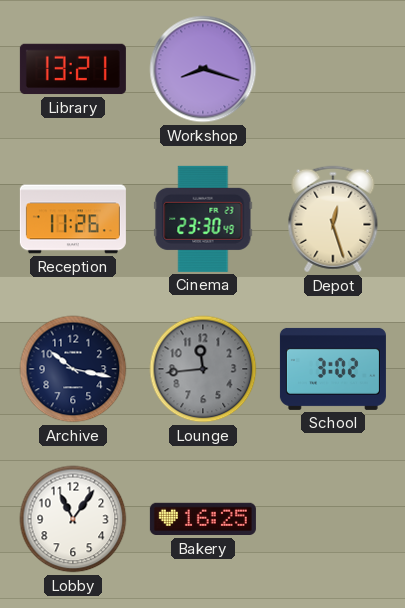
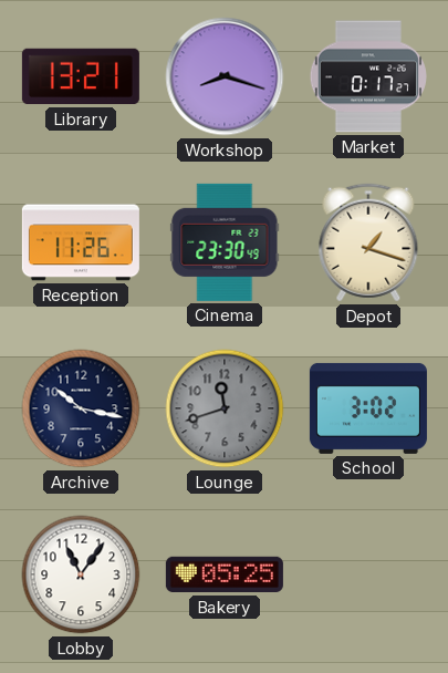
Market: none -> 0:17
Depot: 12:27 -> 1:18
Lounge: 11:44 -> 11:42
Bakery: 16:25 -> 05:25
